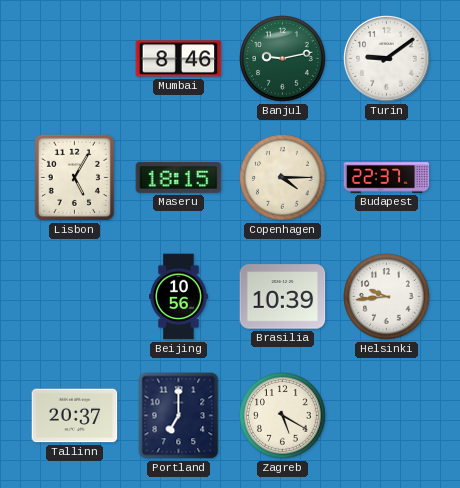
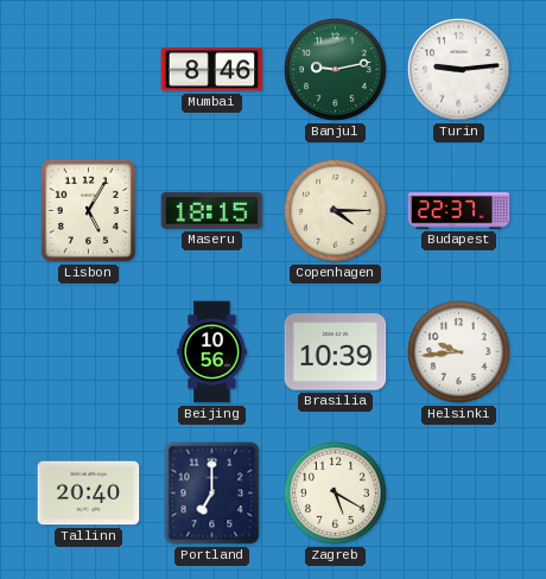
Turin: 9:09 -> 9:14
Tallinn: 20:37 -> 20:40
